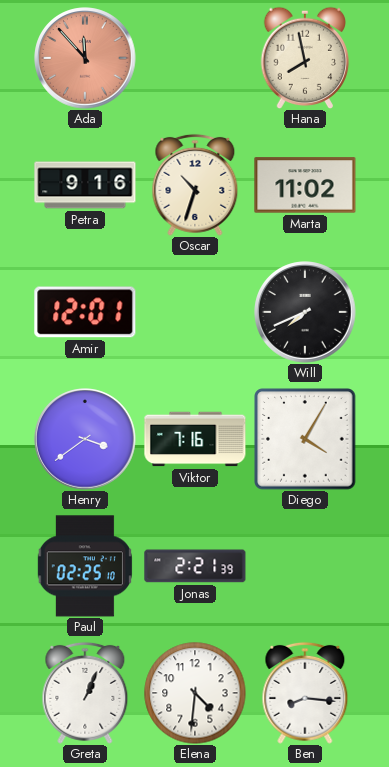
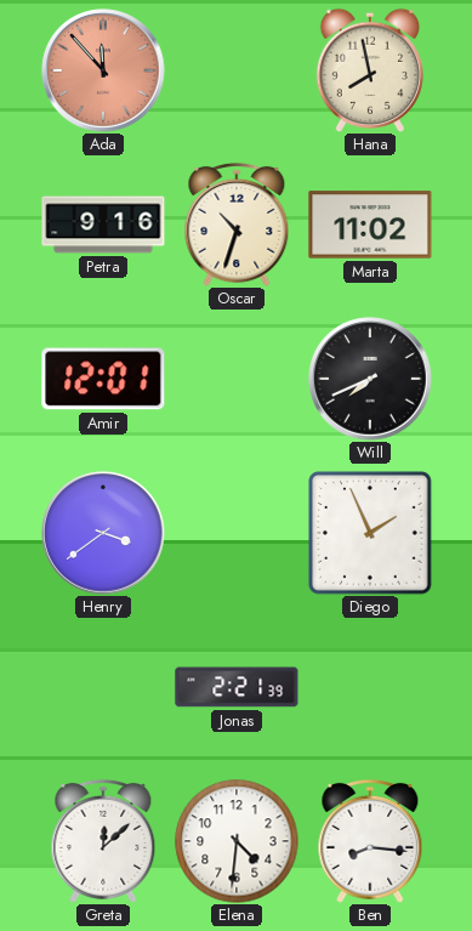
Viktor: 7:16 -> none
Diego: 4:05 -> 1:56
Paul: 02:25 -> none
Greta: 1:04 -> 12:08
